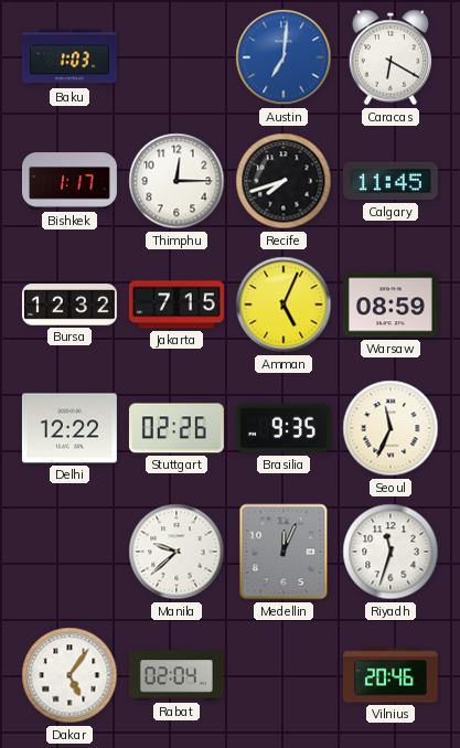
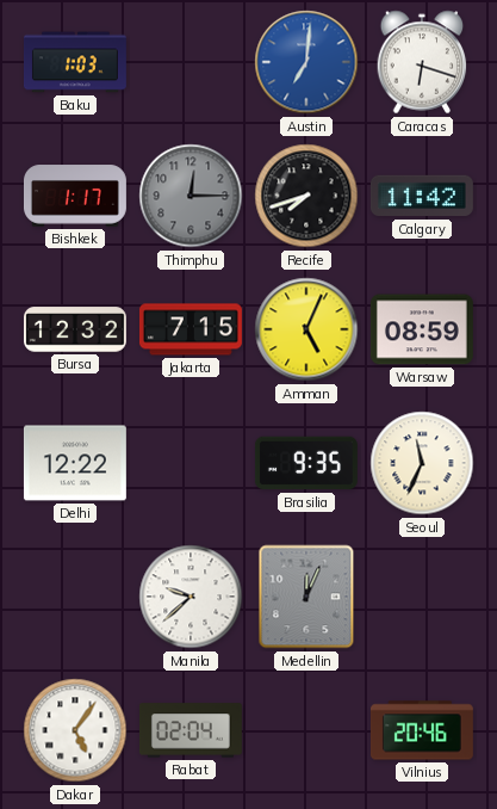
Caracas: 6:20 -> 6:18
Thimphu dial: white -> grey
Calgary: 11:45 -> 11:42
Stuttgart: 02:26 -> none
Riyadh: 11:33 -> none
